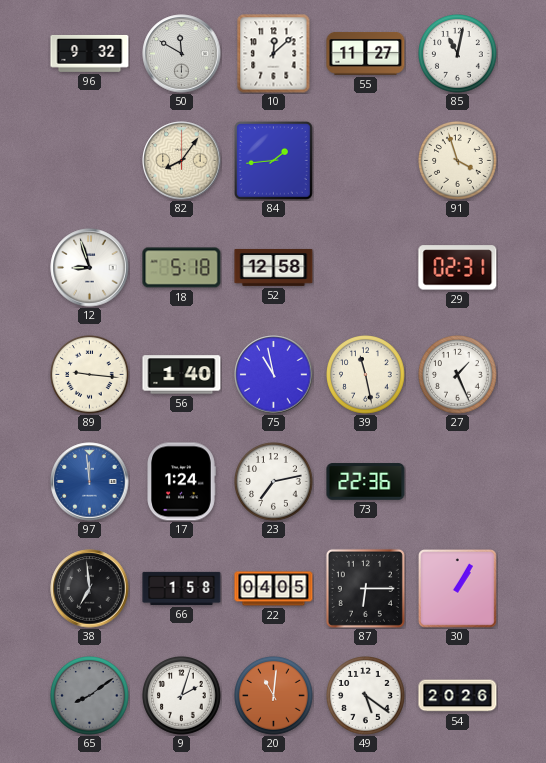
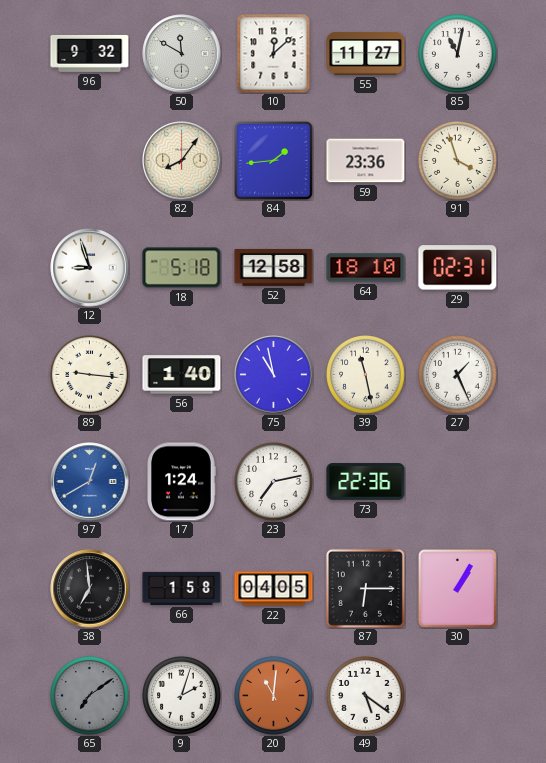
59: none -> 23:36
64: none -> 18:10
97: 11:59 -> 12:40
65: 8:09 -> 7:09
54: 20:26 -> none
